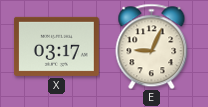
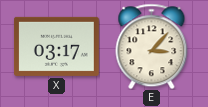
E: 9:04 -> 3:07
